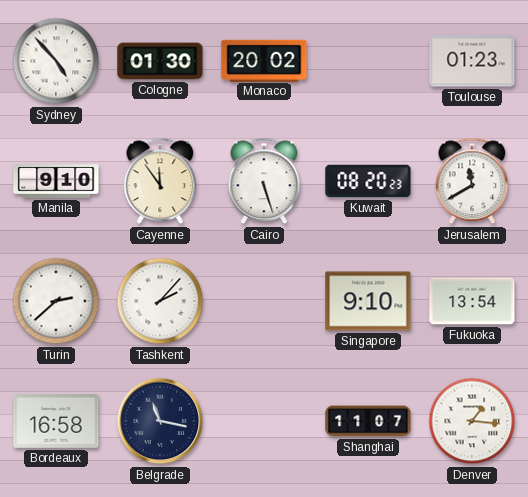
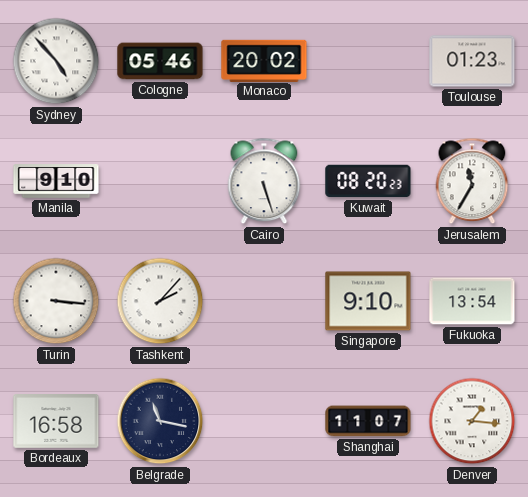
Cologne: 01:30 -> 05:46
Cayenne: 11:54 -> none
Jerusalem: 11:40 -> 11:35
Turin: 2:38 -> 3:16
